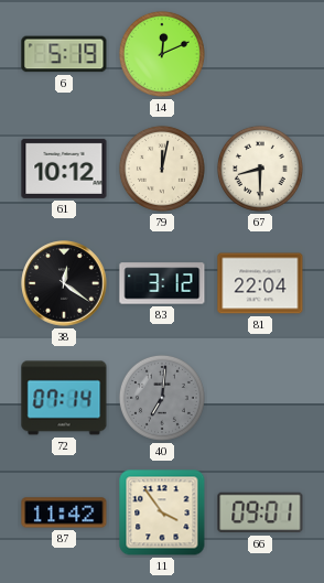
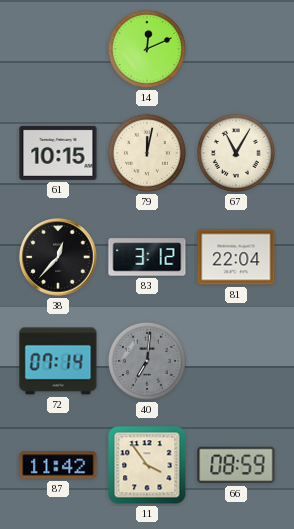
6: 5:19 -> none
61: 10:12 -> 10:15
67: 8:30 -> 11:05
38: 12:21 -> 12:37
66: 09:01 -> 08:59
